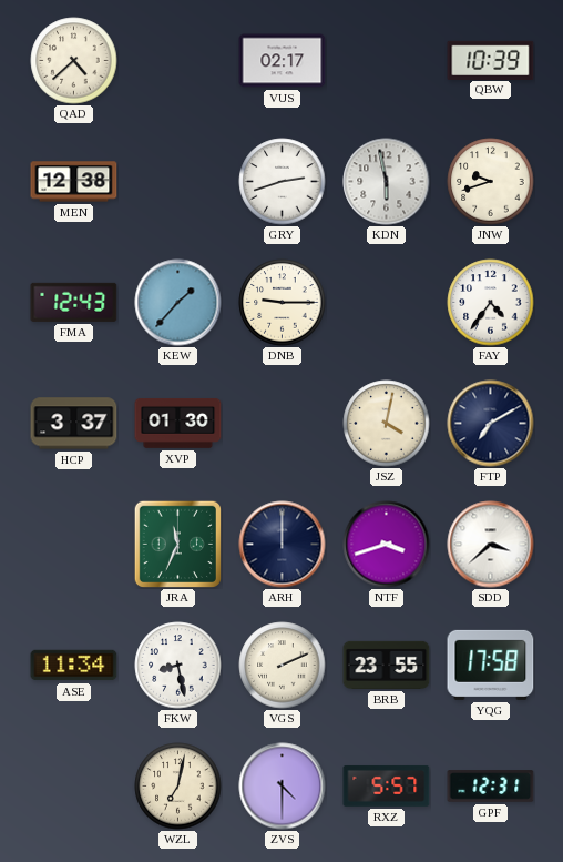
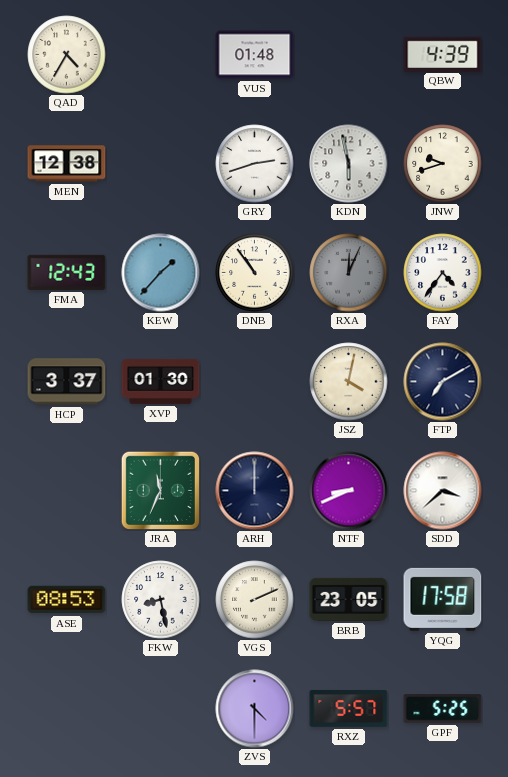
QAD: 4:38 -> 4:35
VUS: 02:17 -> 01:48
QBW: 10:39 -> 4:39
DNB: 9:15 -> 10:54
RXA: none -> 12:04
NTF: 3:42 -> 8:41
ASE: 11:34 -> 08:53
BRB: 23:55 -> 23:05
WZL: 7:02 -> none
GPF: 12:31 -> 5:25
